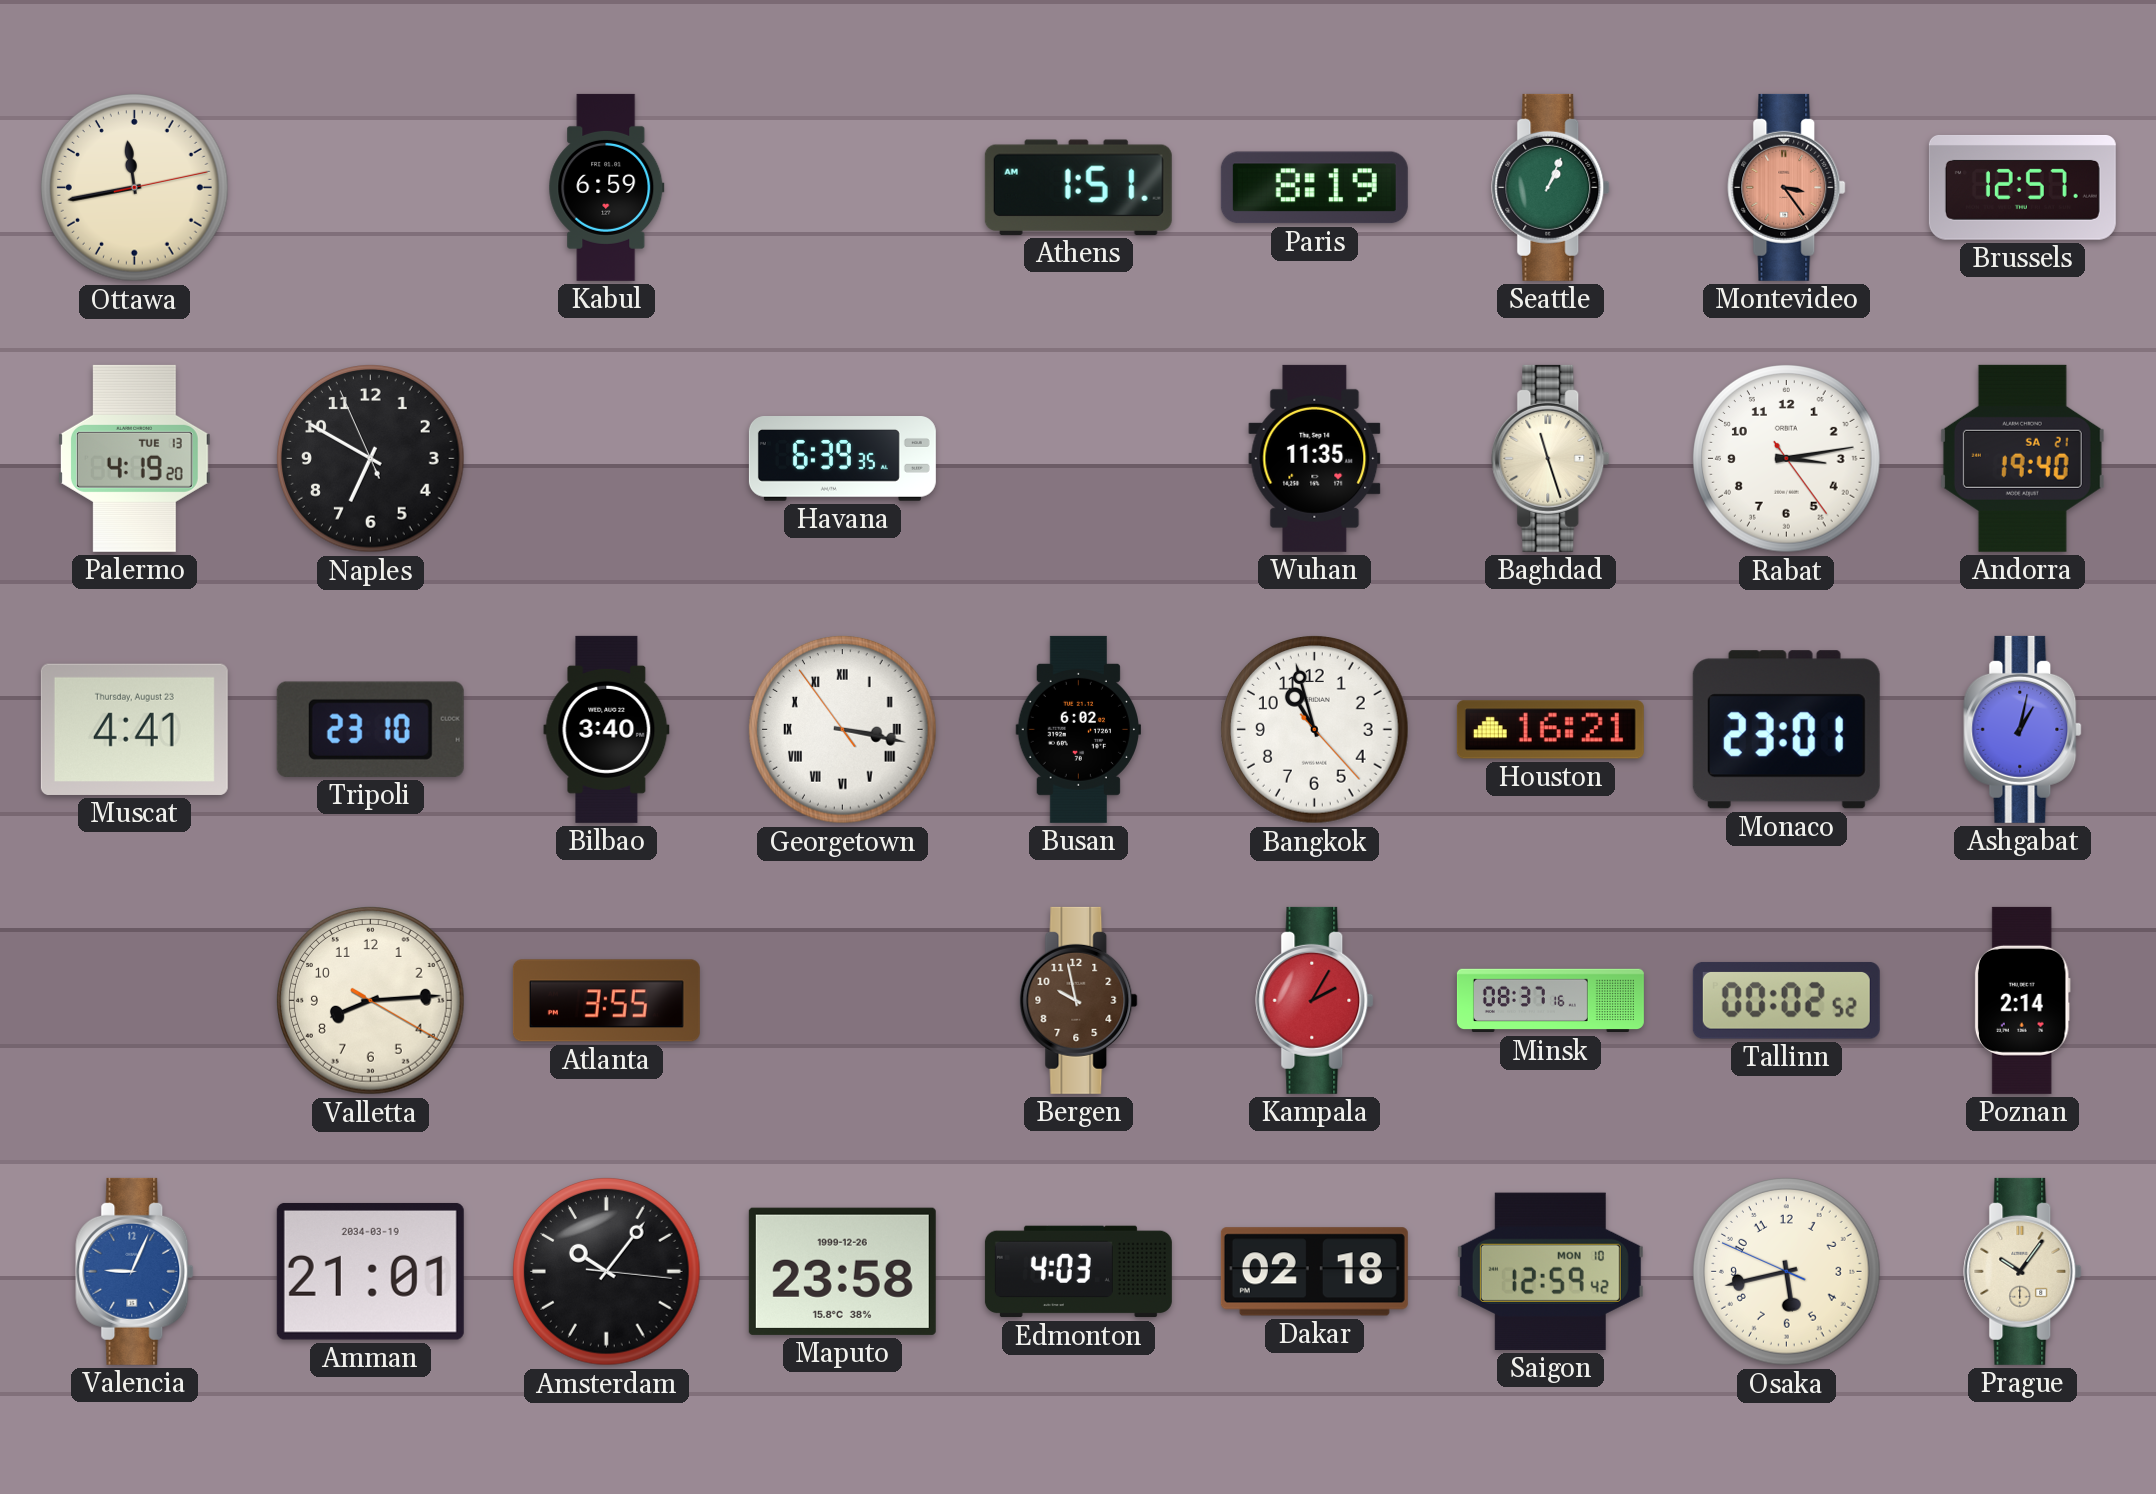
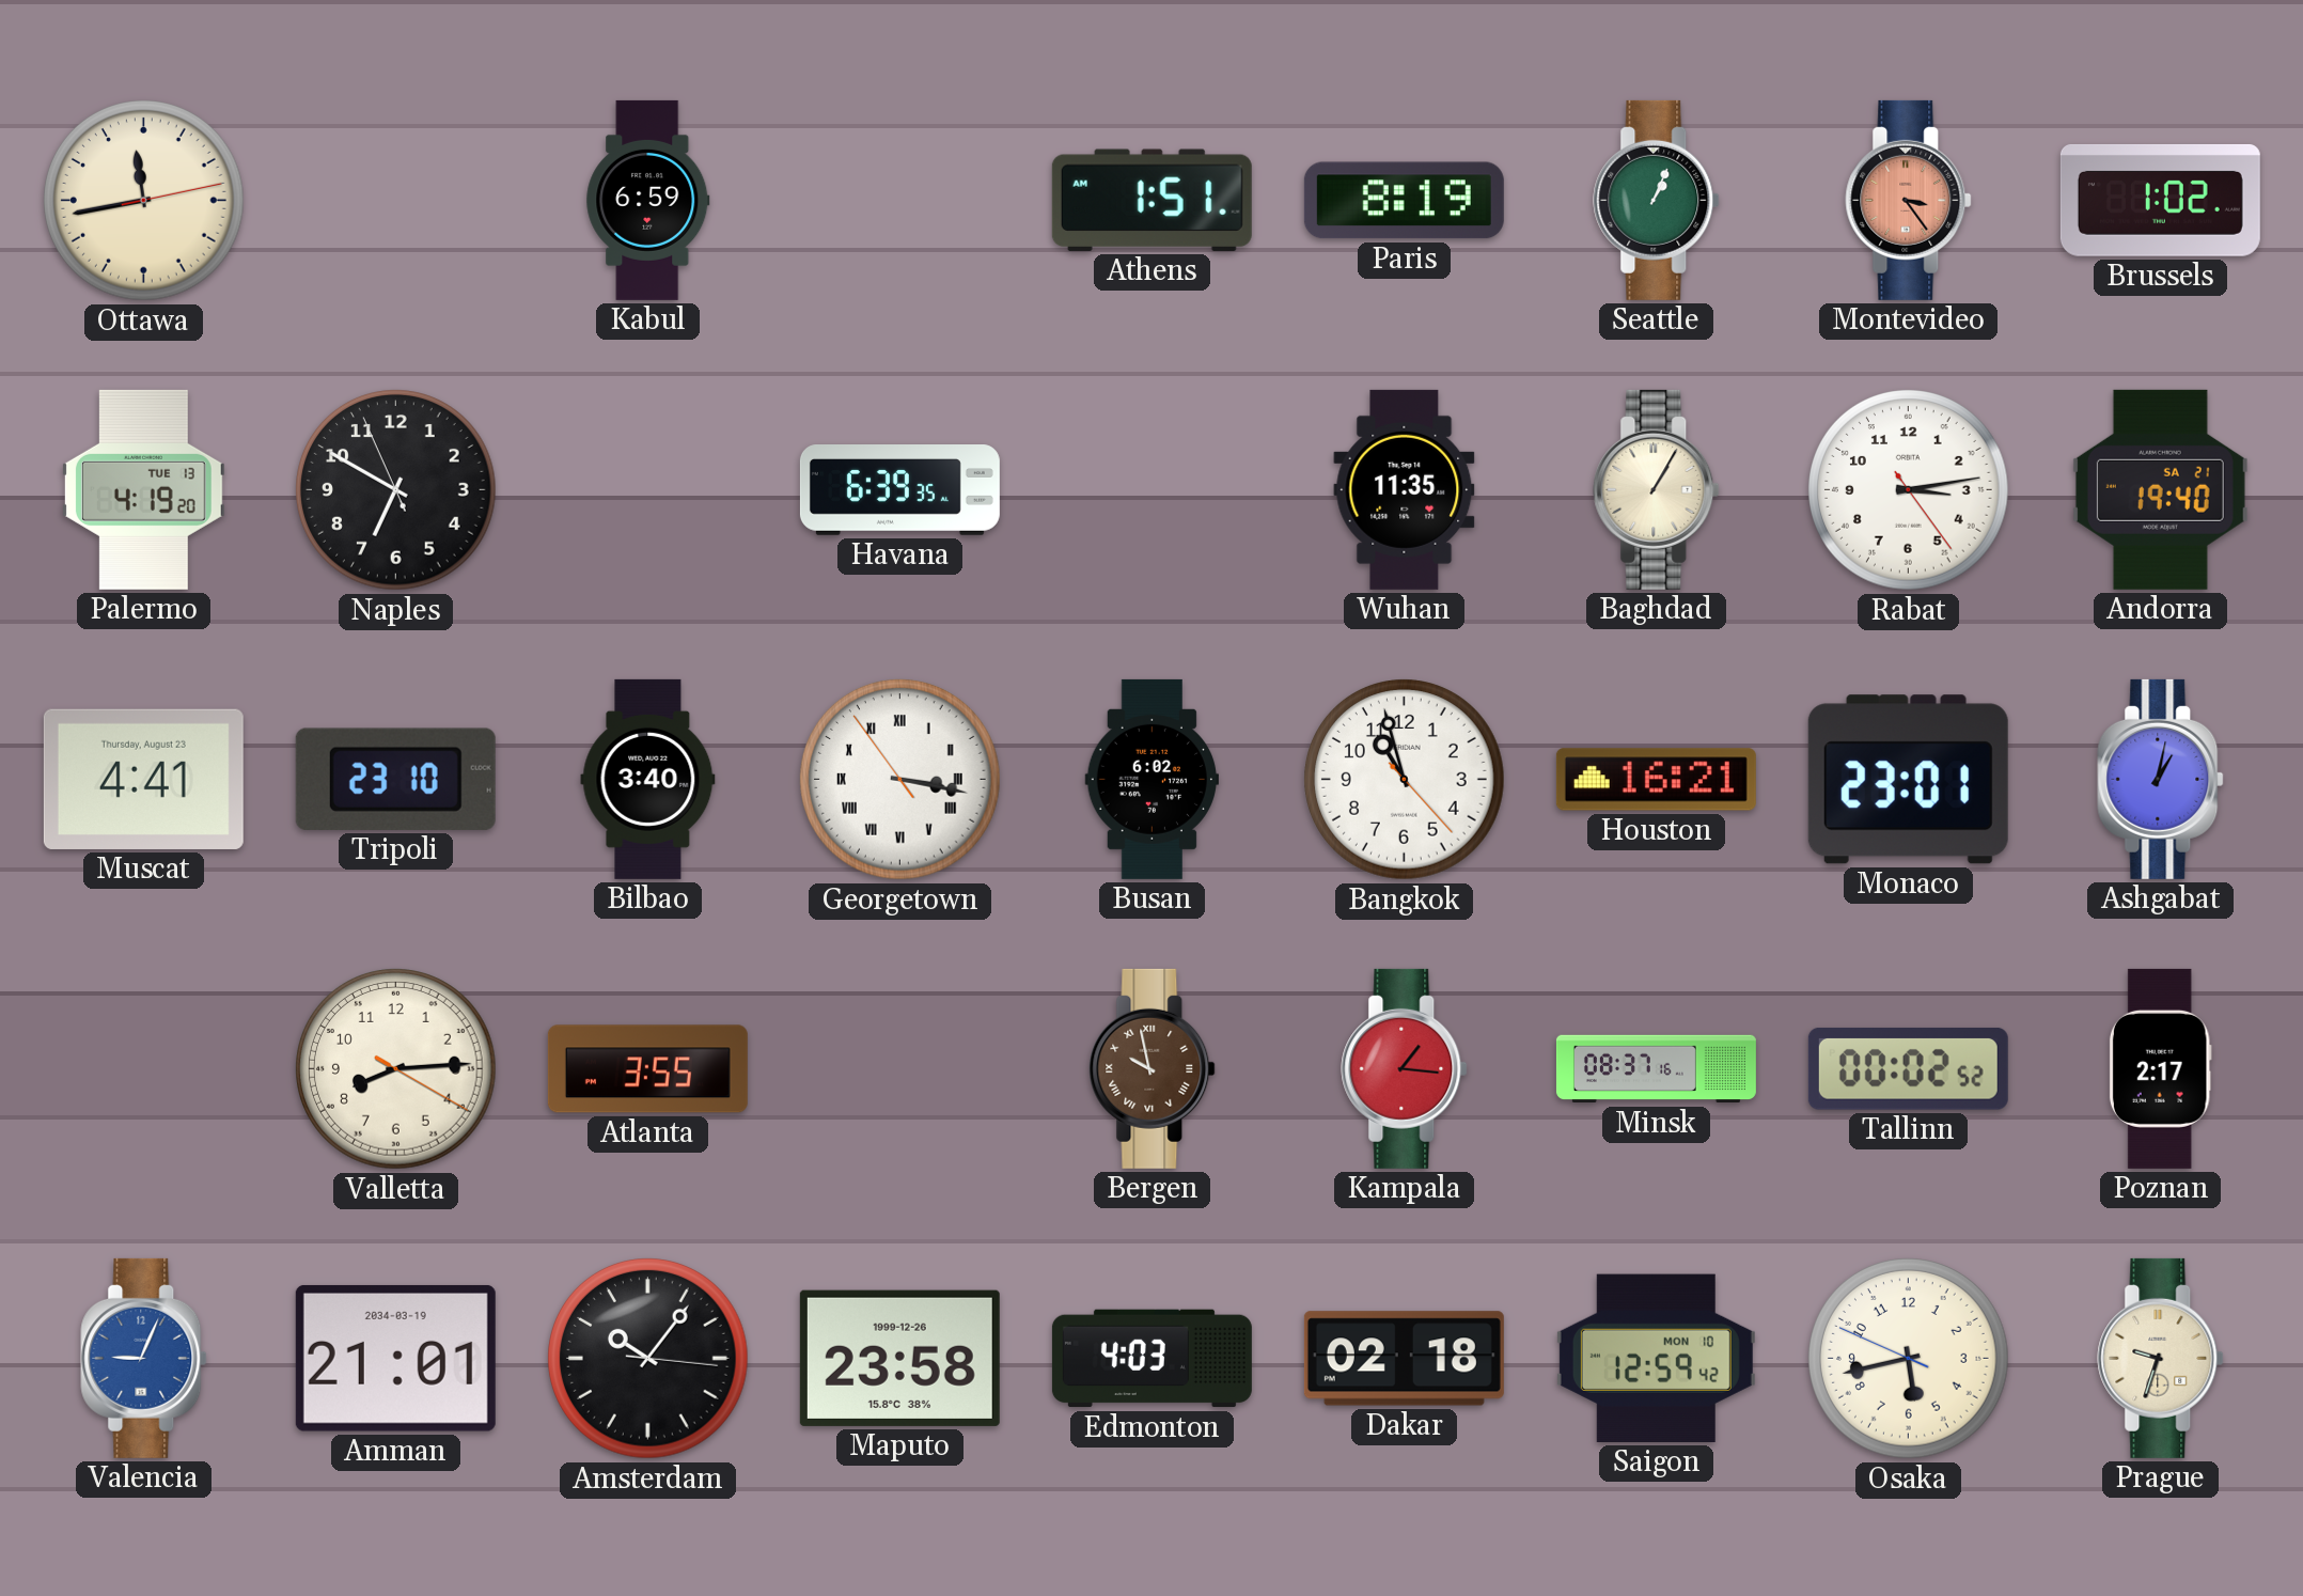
Brussels: 12:57 -> 1:02
Baghdad: 11:27 -> 1:05
Bergen numerals: Arabic -> Roman
Kampala: 2:05 -> 1:16
Poznan: 2:14 -> 2:17
Prague: 10:06 -> 9:33
